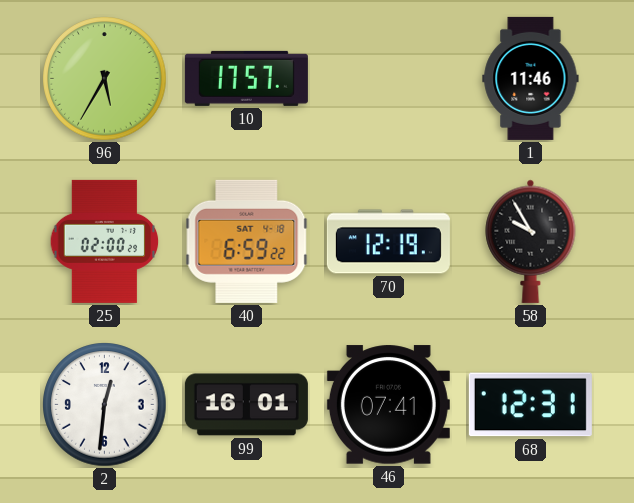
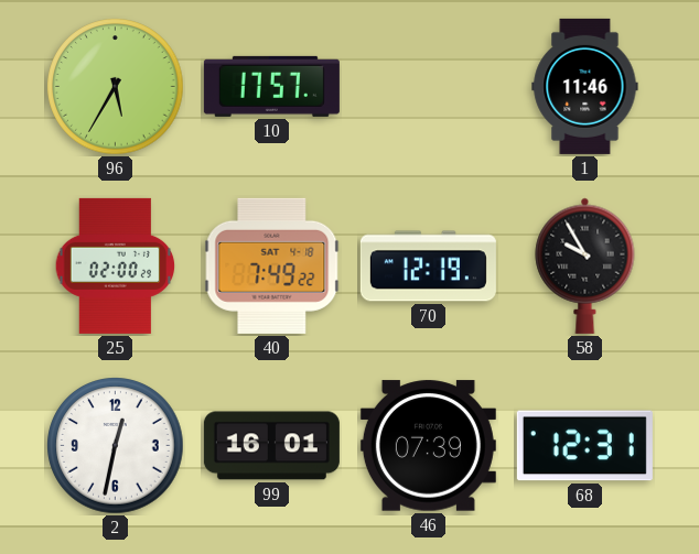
40: 6:59 -> 7:49
2: 12:31 -> 12:32
46: 07:41 -> 07:39
